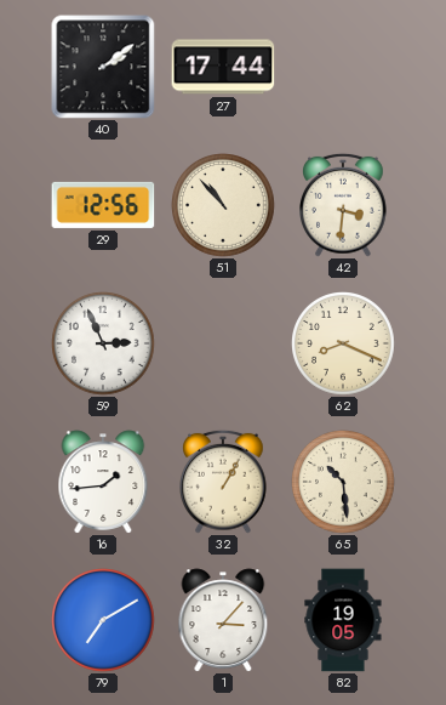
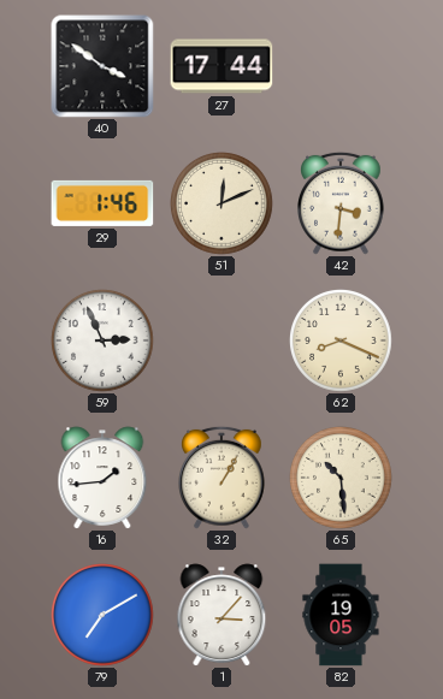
40: 2:09 -> 3:51
29: 12:56 -> 1:46
51: 10:53 -> 12:11
